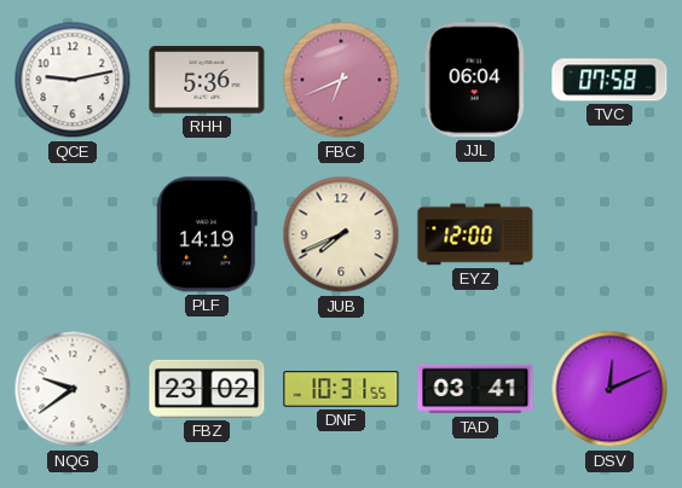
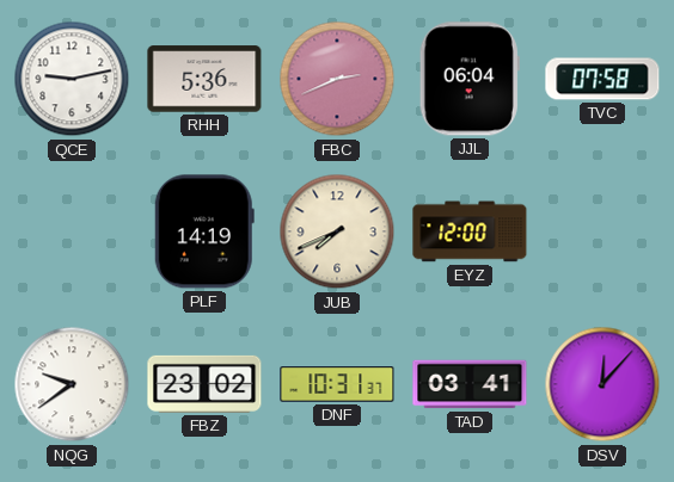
FBC: 6:41 -> 2:41
DNF: 10:31:55 -> 10:31:37
DSV: 12:11 -> 12:07
